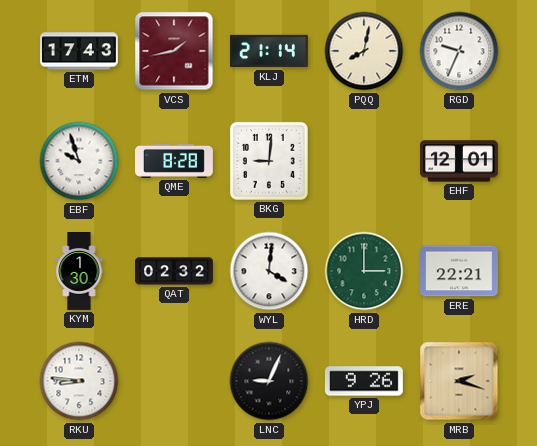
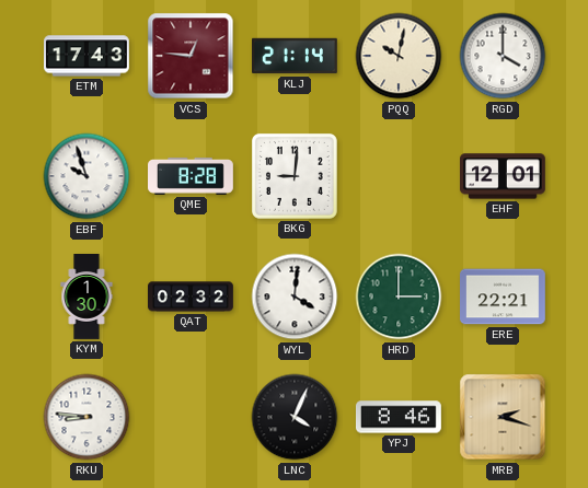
VCS: 1:43 -> 12:46
PQQ: 8:02 -> 10:02
RGD: 9:34 -> 4:00
LNC: 9:04 -> 4:04
YPJ: 9:26 -> 8:46
